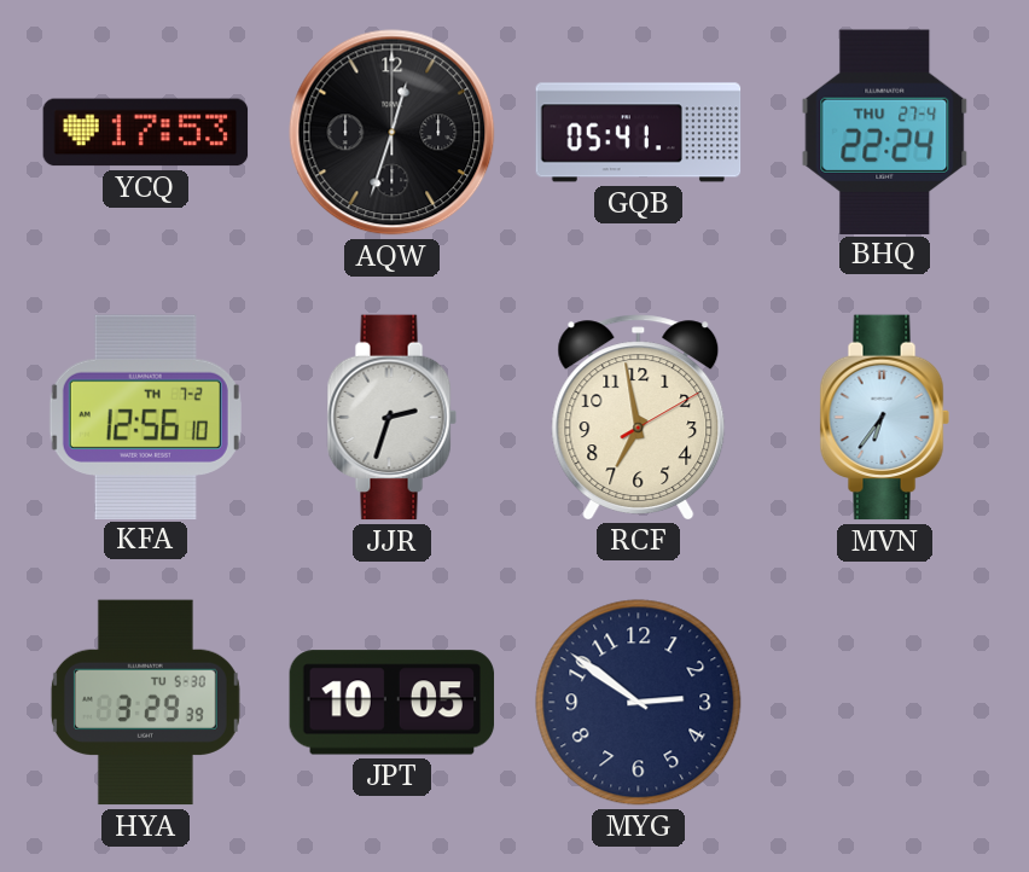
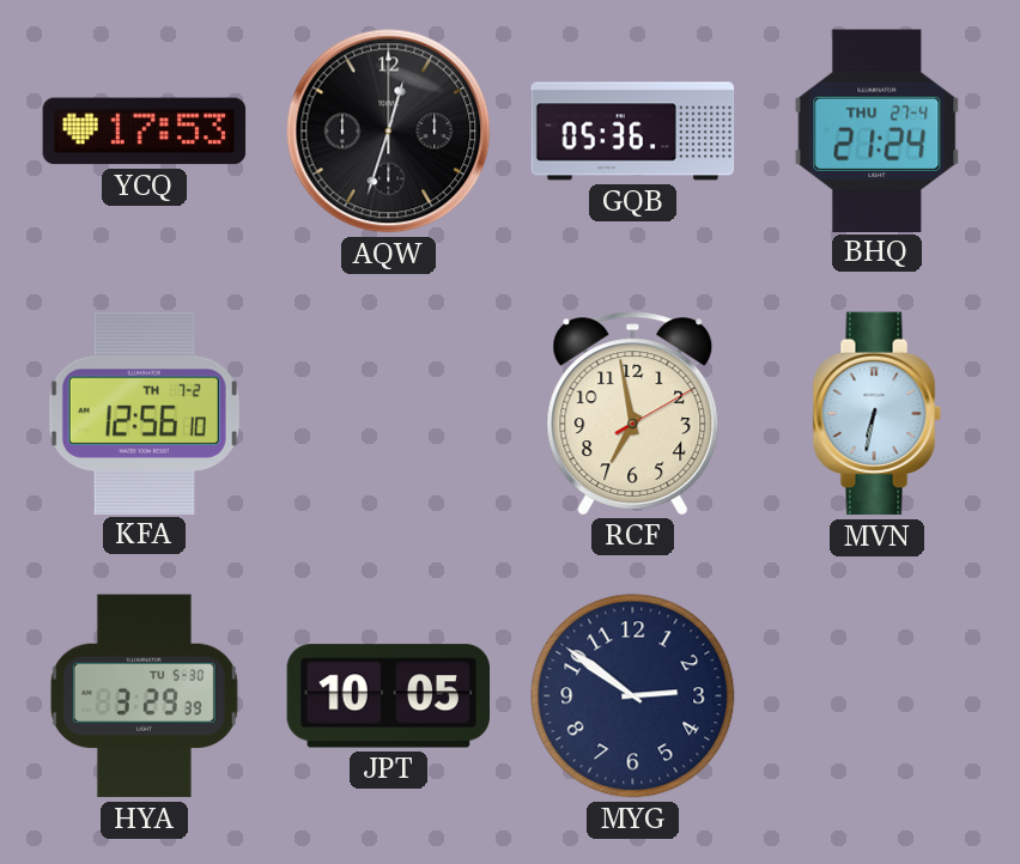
GQB: 05:41 -> 05:36
BHQ: 22:24 -> 21:24
JJR: 2:33 -> none
MVN: 6:36 -> 6:32
